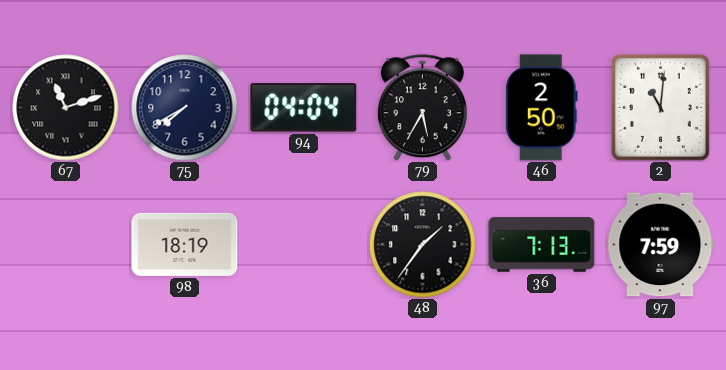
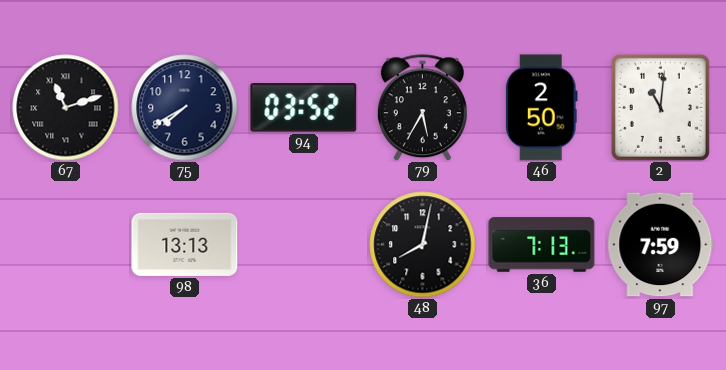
94: 04:04 -> 03:52
98: 18:19 -> 13:13
48: 1:36 -> 8:02
